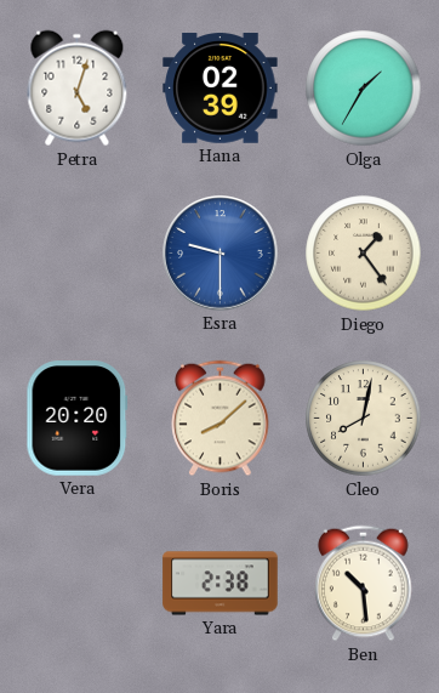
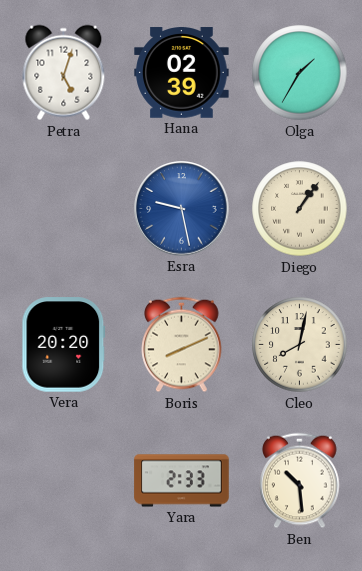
Esra: 9:30 -> 9:28
Diego: 1:24 -> 1:06
Boris: 8:08 -> 8:11
Yara: 2:38 -> 2:33
